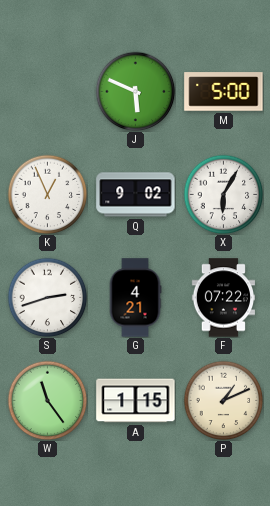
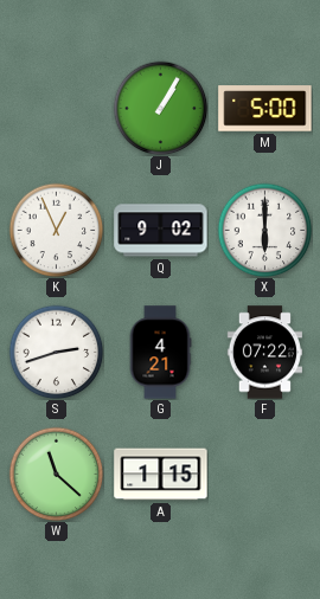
J: 5:49 -> 1:05
X: 6:05 -> 6:00
W: 11:24 -> 11:22
P: 1:11 -> none
